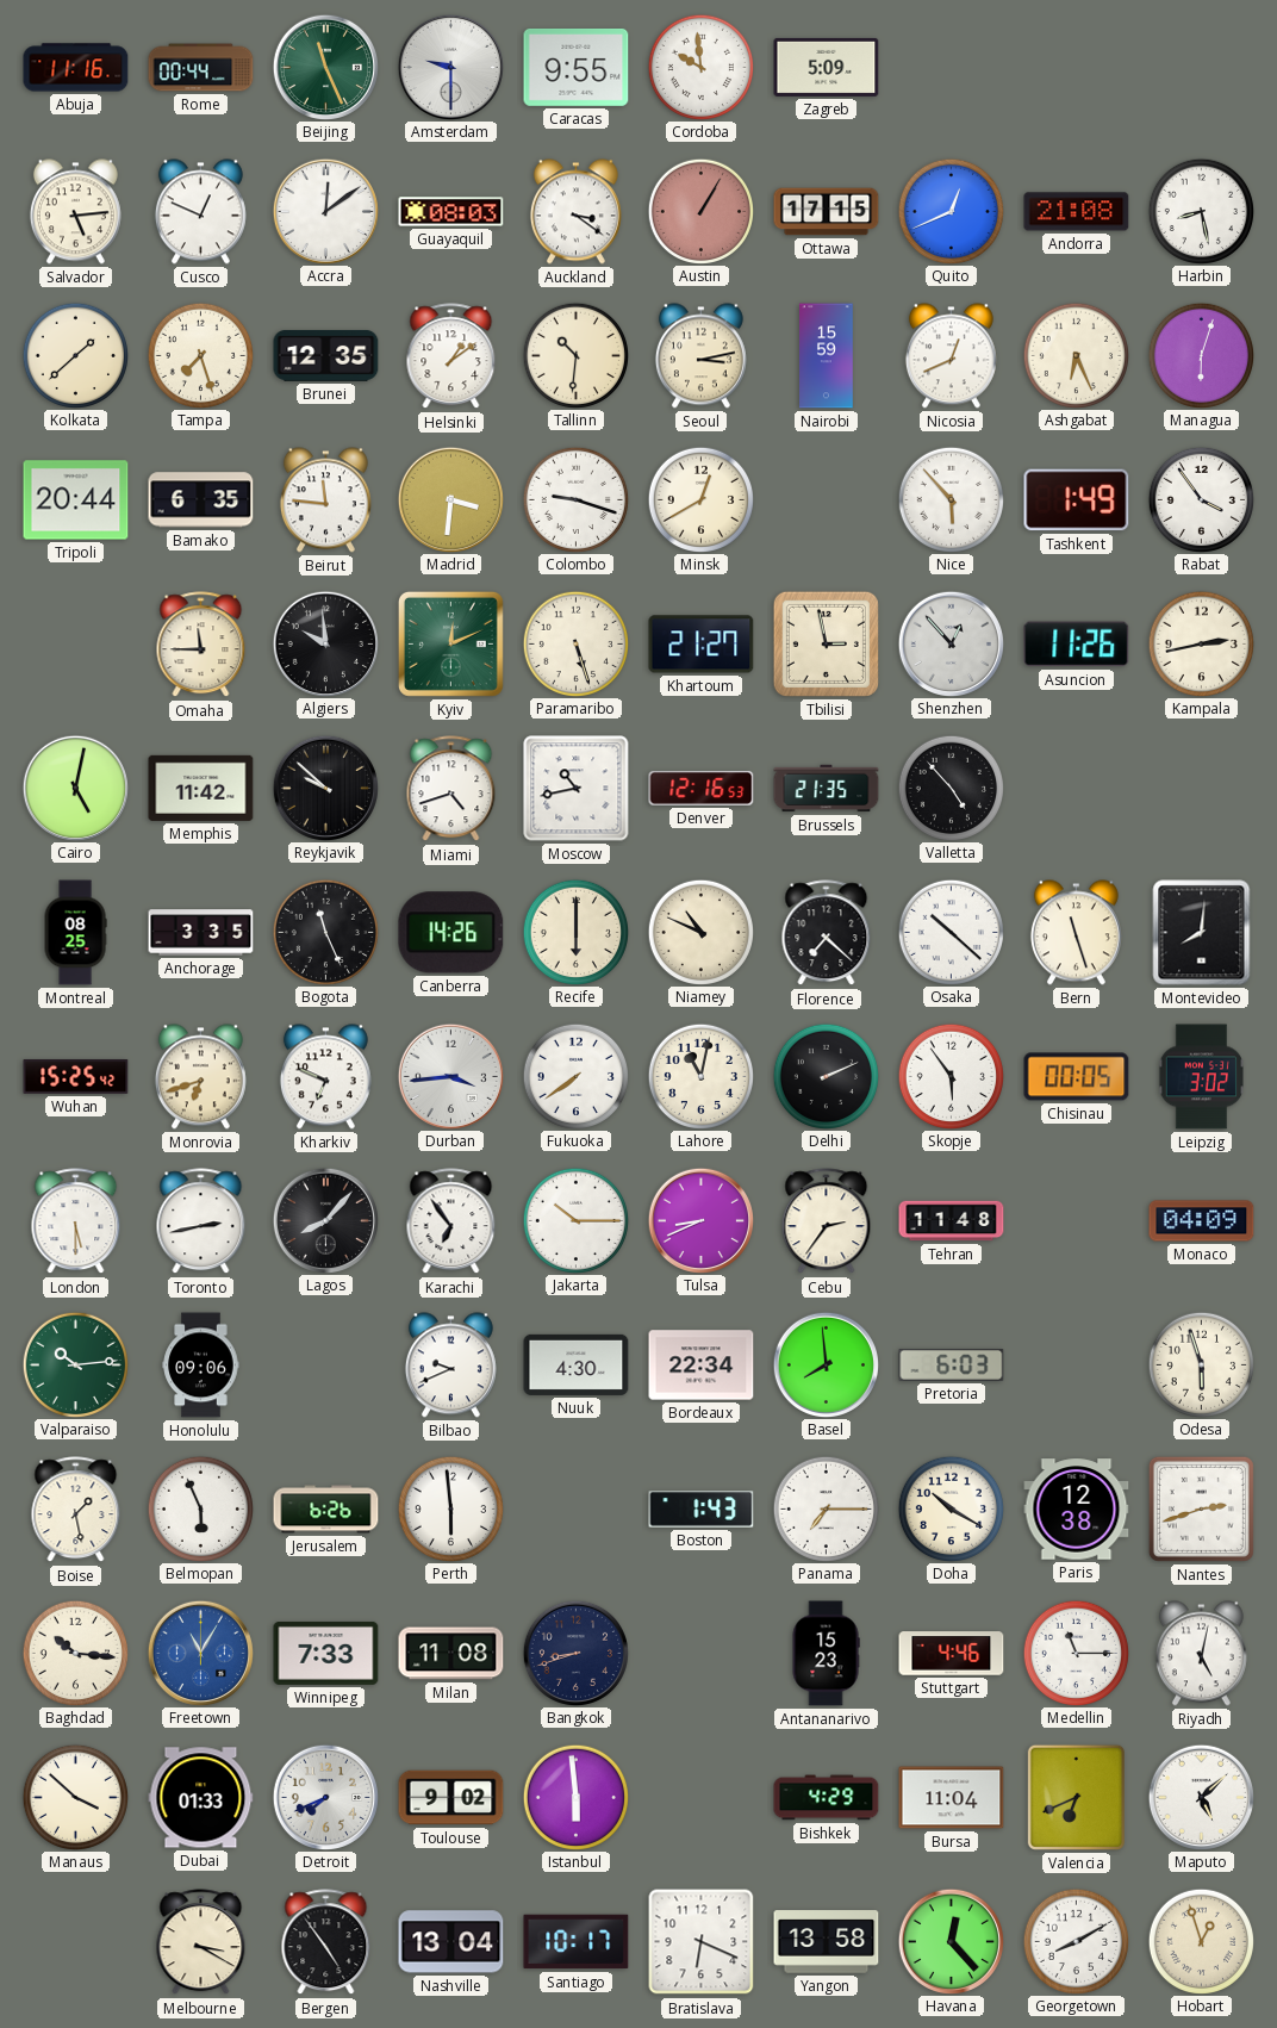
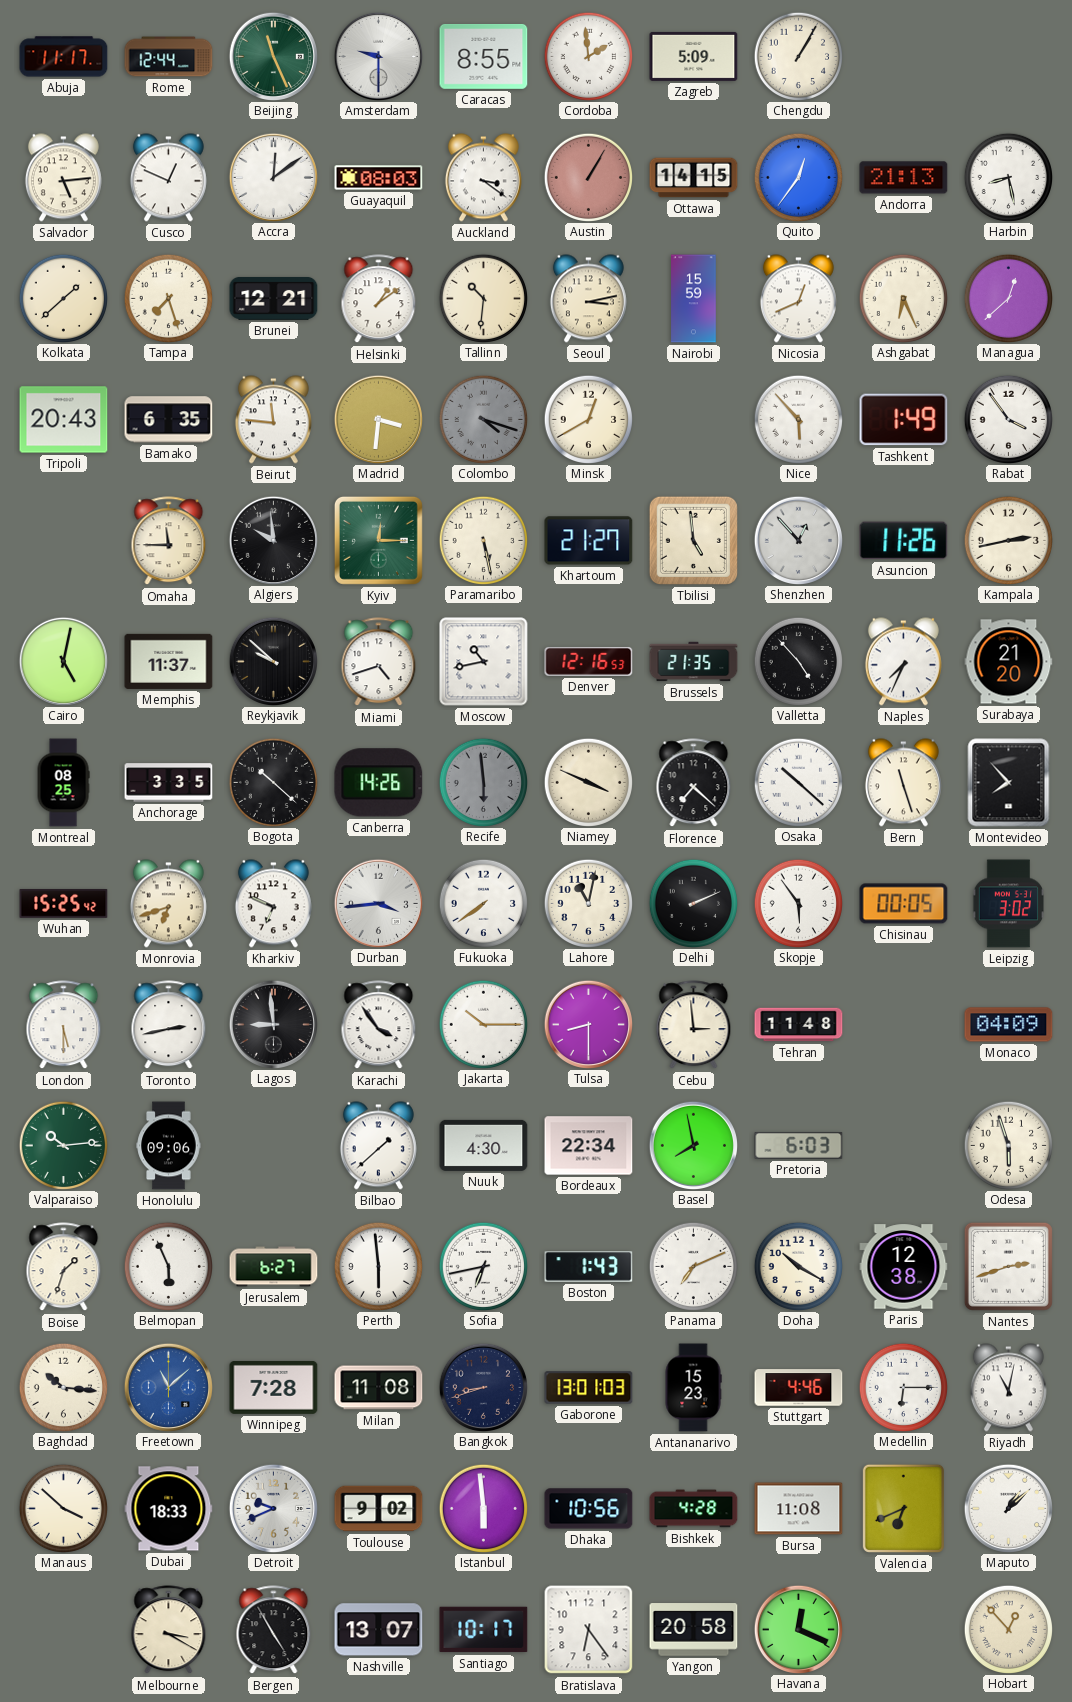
Abuja: 11:16 -> 11:17
Rome: 00:44 -> 12:44
Caracas: 9:55 -> 8:55
Cordoba: 9:59 -> 1:59
Chengdu: none -> 1:05
Ottawa: 17:15 -> 14:15
Quito: 12:41 -> 12:36
Andorra: 21:08 -> 21:13
Brunei: 12:35 -> 12:21
Managua: 6:03 -> 12:38
Tripoli: 20:44 -> 20:43
Colombo: 9:18 -> 4:18
Colombo dial: white -> grey
Kyiv: 12:11 -> 12:15
Paramaribo: 5:27 -> 5:28
Tbilisi: 2:58 -> 4:59
Memphis: 11:42 -> 11:37
Naples: none -> 7:34
Surabaya: none -> 21:20
Bogota: 11:26 -> 10:22
Recife: 6:00 -> 5:59
Recife dial: cream -> grey
Niamey: 10:49 -> 3:49
Montevideo: 8:01 -> 7:53
Lagos: 8:07 -> 8:59
Karachi: 6:54 -> 3:54
Tulsa: 8:41 -> 8:30
Cebu: 2:36 -> 2:59
Bilbao: 9:41 -> 1:38
Basel: 7:59 -> 7:58
Boise: 1:28 -> 1:33
Jerusalem: 6:26 -> 6:27
Sofia: none -> 6:43
Panama: 7:15 -> 7:11
Freetown: 11:05 -> 11:08
Winnipeg: 7:33 -> 7:28
Gaborone: none -> 13:01
Medellin: 11:15 -> 6:15
Riyadh: 5:02 -> 11:02
Dubai: 01:33 -> 18:33
Detroit: 7:41 -> 9:41
Dhaka: none -> 10:56
Bishkek: 4:29 -> 4:28
Bursa: 11:04 -> 11:08
Maputo: 5:08 -> 1:08
Bergen: 4:54 -> 4:55
Nashville: 13:04 -> 13:07
Bratislava: 6:19 -> 6:24
Yangon: 13:58 -> 20:58
Havana: 12:23 -> 12:19
Georgetown: 8:10 -> none
Hobart: 12:57 -> 12:53
